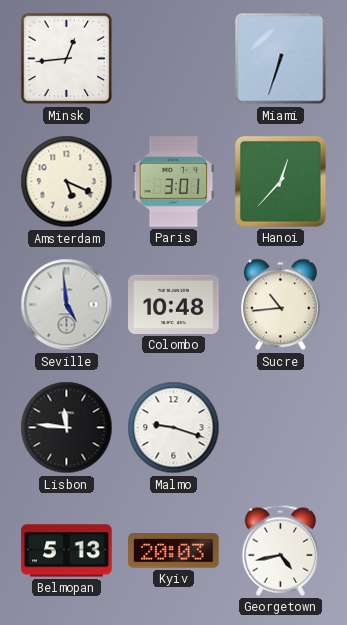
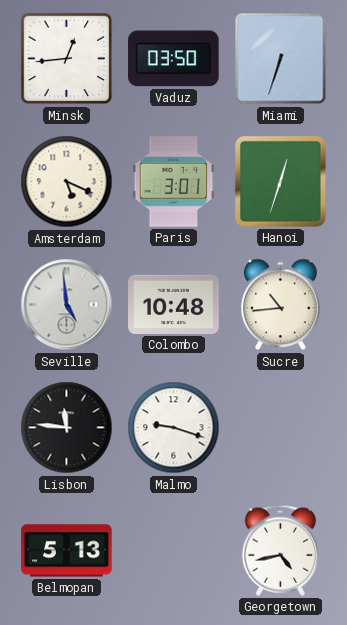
Vaduz: none -> 03:50
Hanoi: 12:37 -> 12:33
Kyiv: 20:03 -> none
